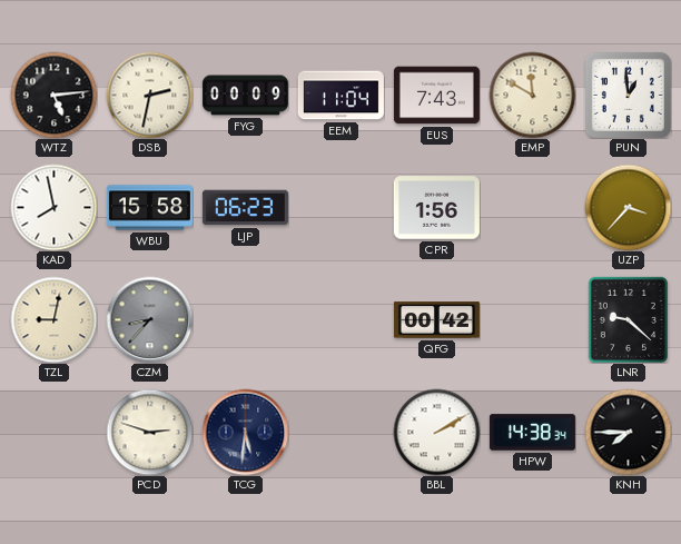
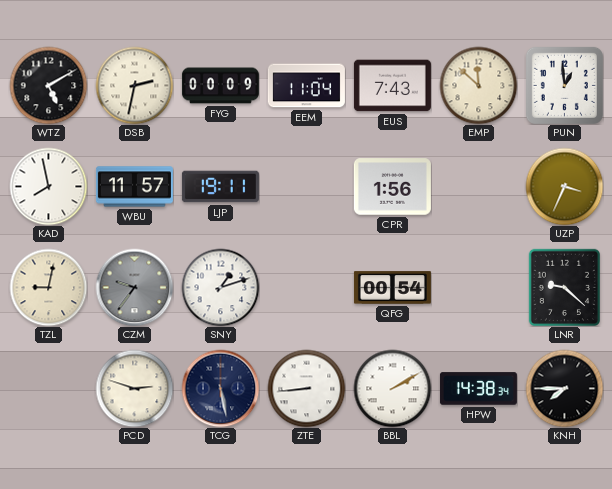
WTZ: 5:14 -> 5:10
EMP: 11:50 -> 11:52
WBU: 15:58 -> 11:57
LJP: 06:23 -> 19:11
UZP: 3:37 -> 3:34
CZM: 8:37 -> 9:36
SNY: none -> 1:12
QFG: 00:42 -> 00:54
TCG: 5:31 -> 5:28
ZTE: none -> 8:44
